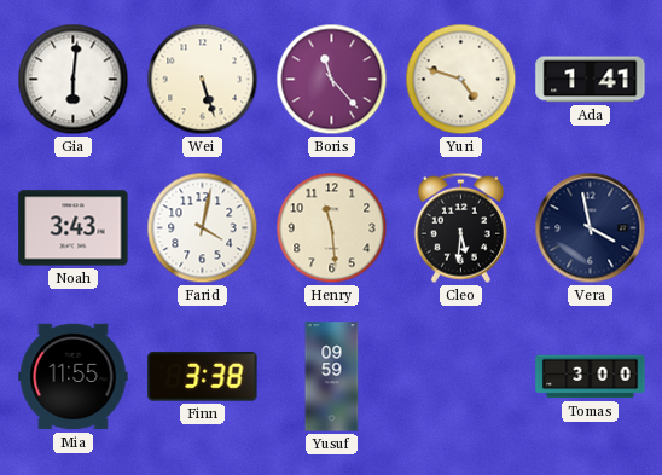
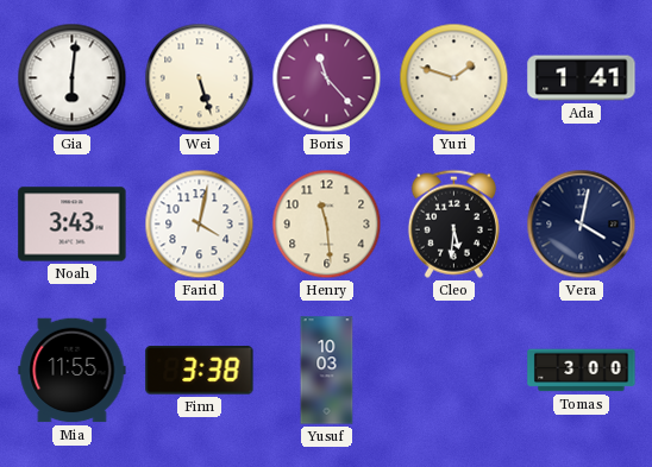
Yuri: 4:48 -> 1:48
Vera: 3:58 -> 4:02
Yusuf: 09:59 -> 10:03
